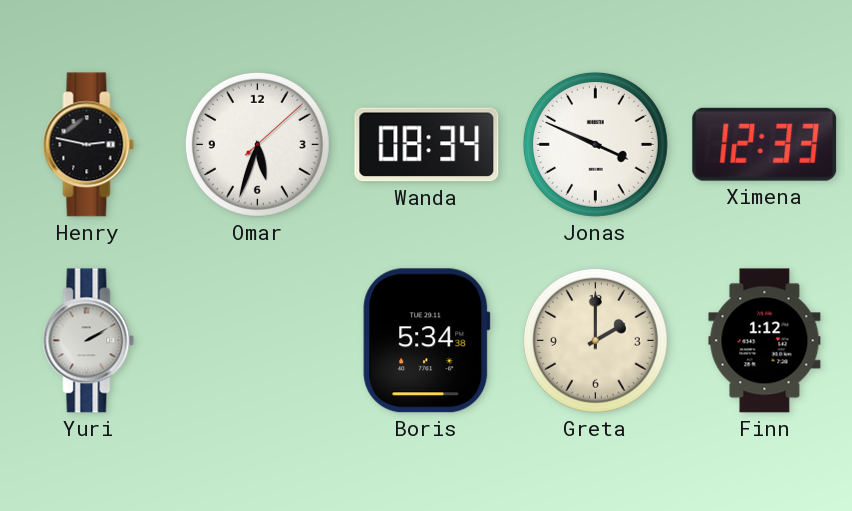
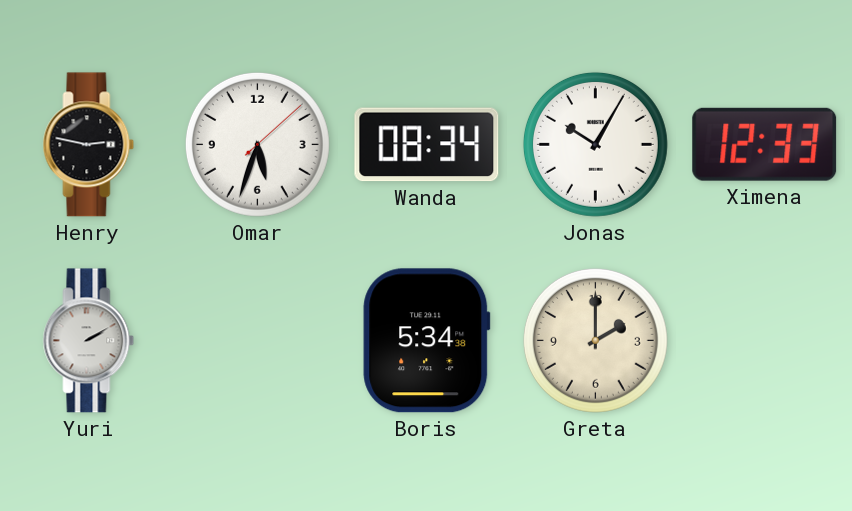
Jonas: 3:49 -> 10:05
Finn: 1:12 -> none
